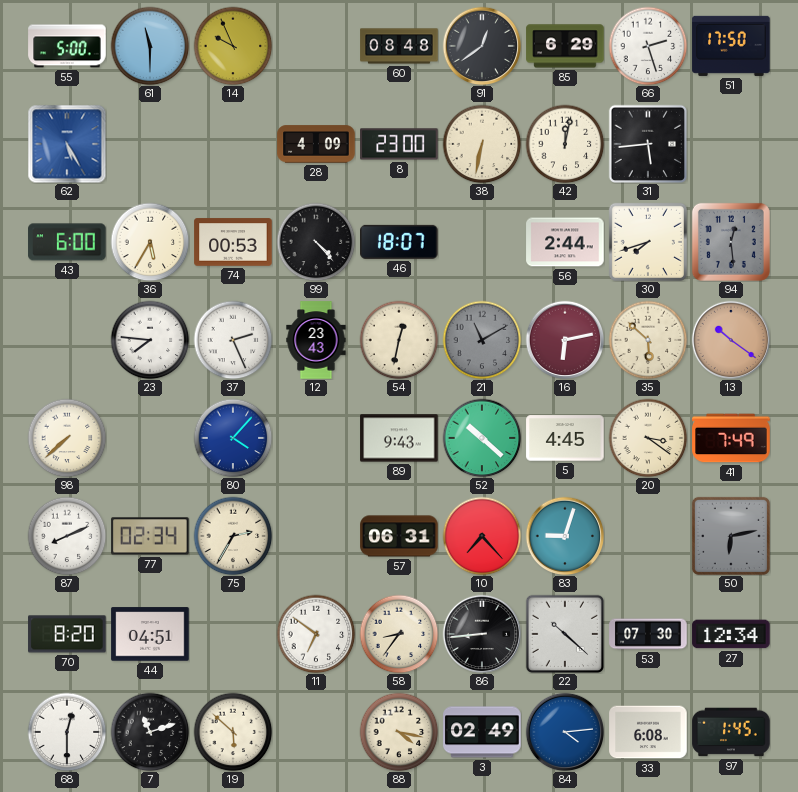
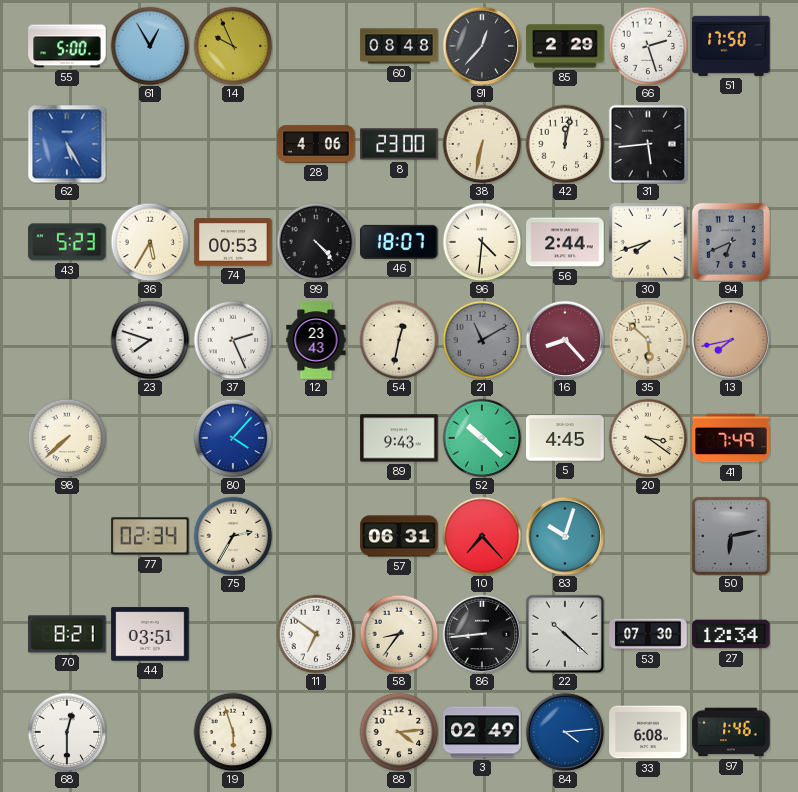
61: 11:30 -> 12:55
91: 12:39 -> 12:37
85: 6:29 -> 2:29
28: 4:09 -> 4:06
43: 6:00 -> 5:23
96: none -> 4:31
94: 12:29 -> 6:41
23: 7:46 -> 7:48
16: 6:13 -> 8:23
13: 10:21 -> 7:43
87: 8:11 -> none
83: 9:03 -> 10:03
70: 8:20 -> 8:21
44: 04:51 -> 03:51
7: 11:12 -> none
19: 5:52 -> 5:57
88: 4:17 -> 4:14
97: 1:45 -> 1:46
